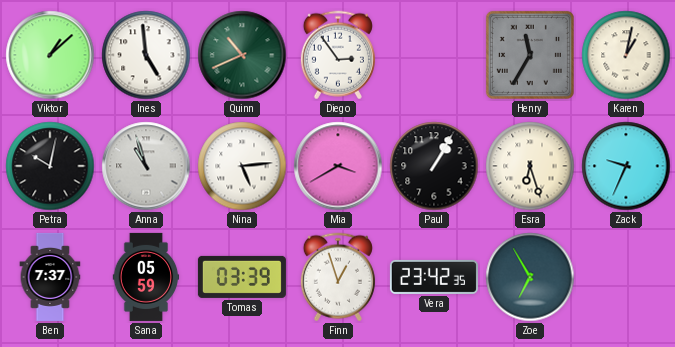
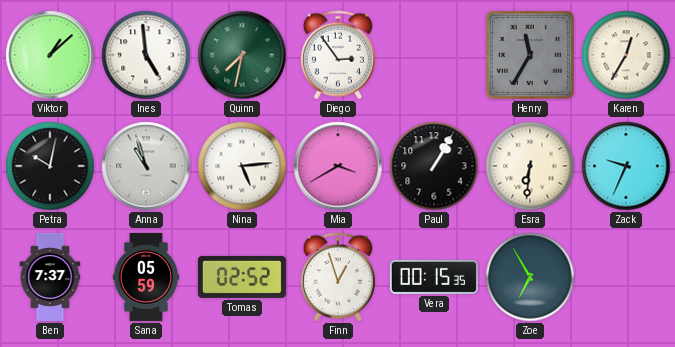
Quinn: 10:41 -> 7:32
Karen: 1:02 -> 12:35
Esra: 6:27 -> 6:31
Tomas: 03:39 -> 02:52
Vera: 23:42 -> 00:15
